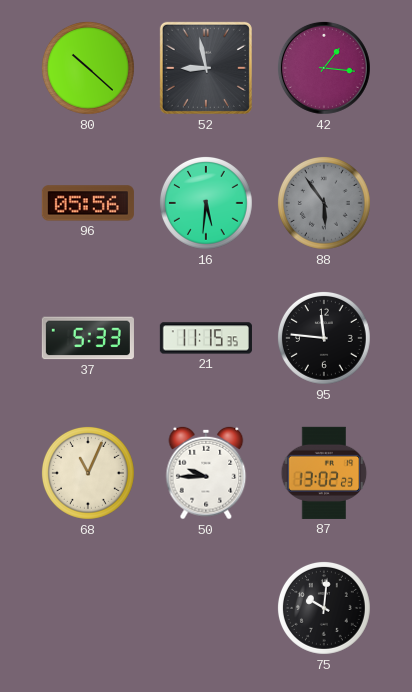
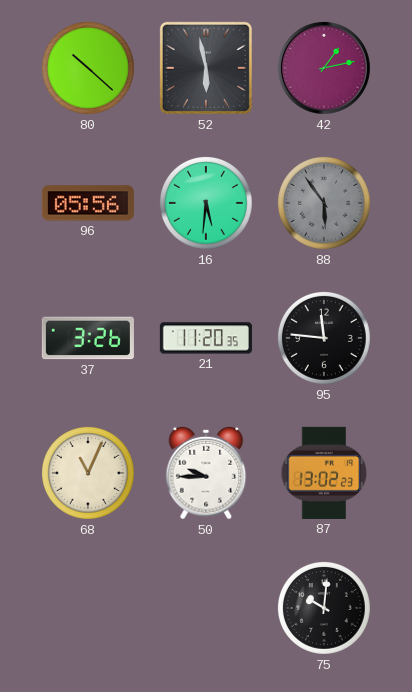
52: 8:58 -> 5:58
42: 1:16 -> 1:13
37: 5:33 -> 3:26
21: 11:15 -> 11:20
